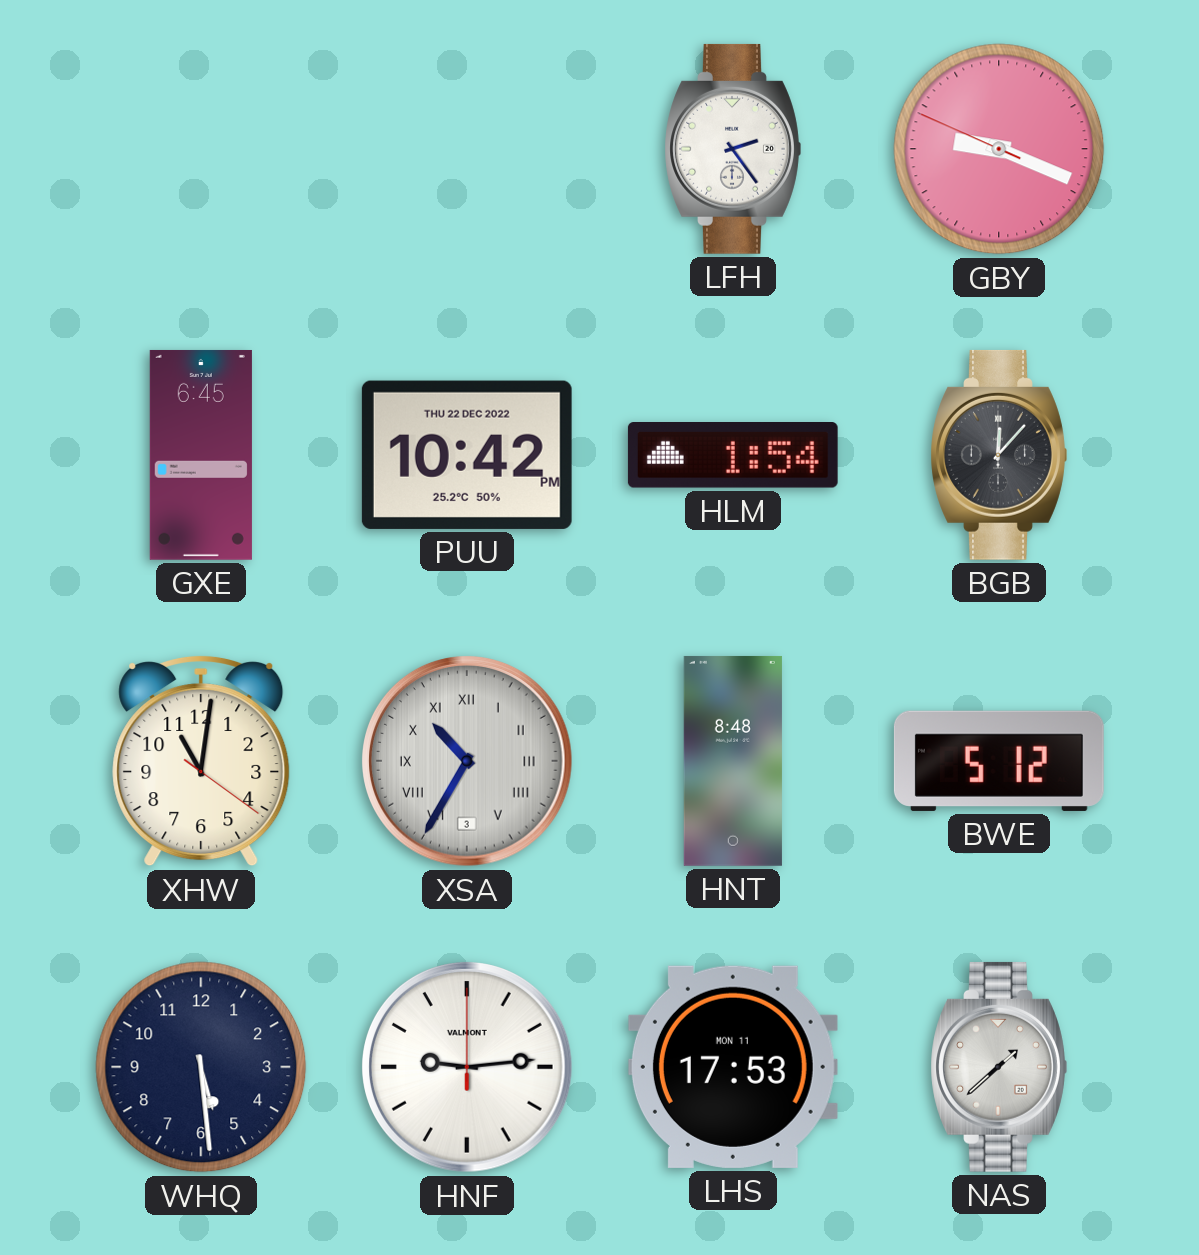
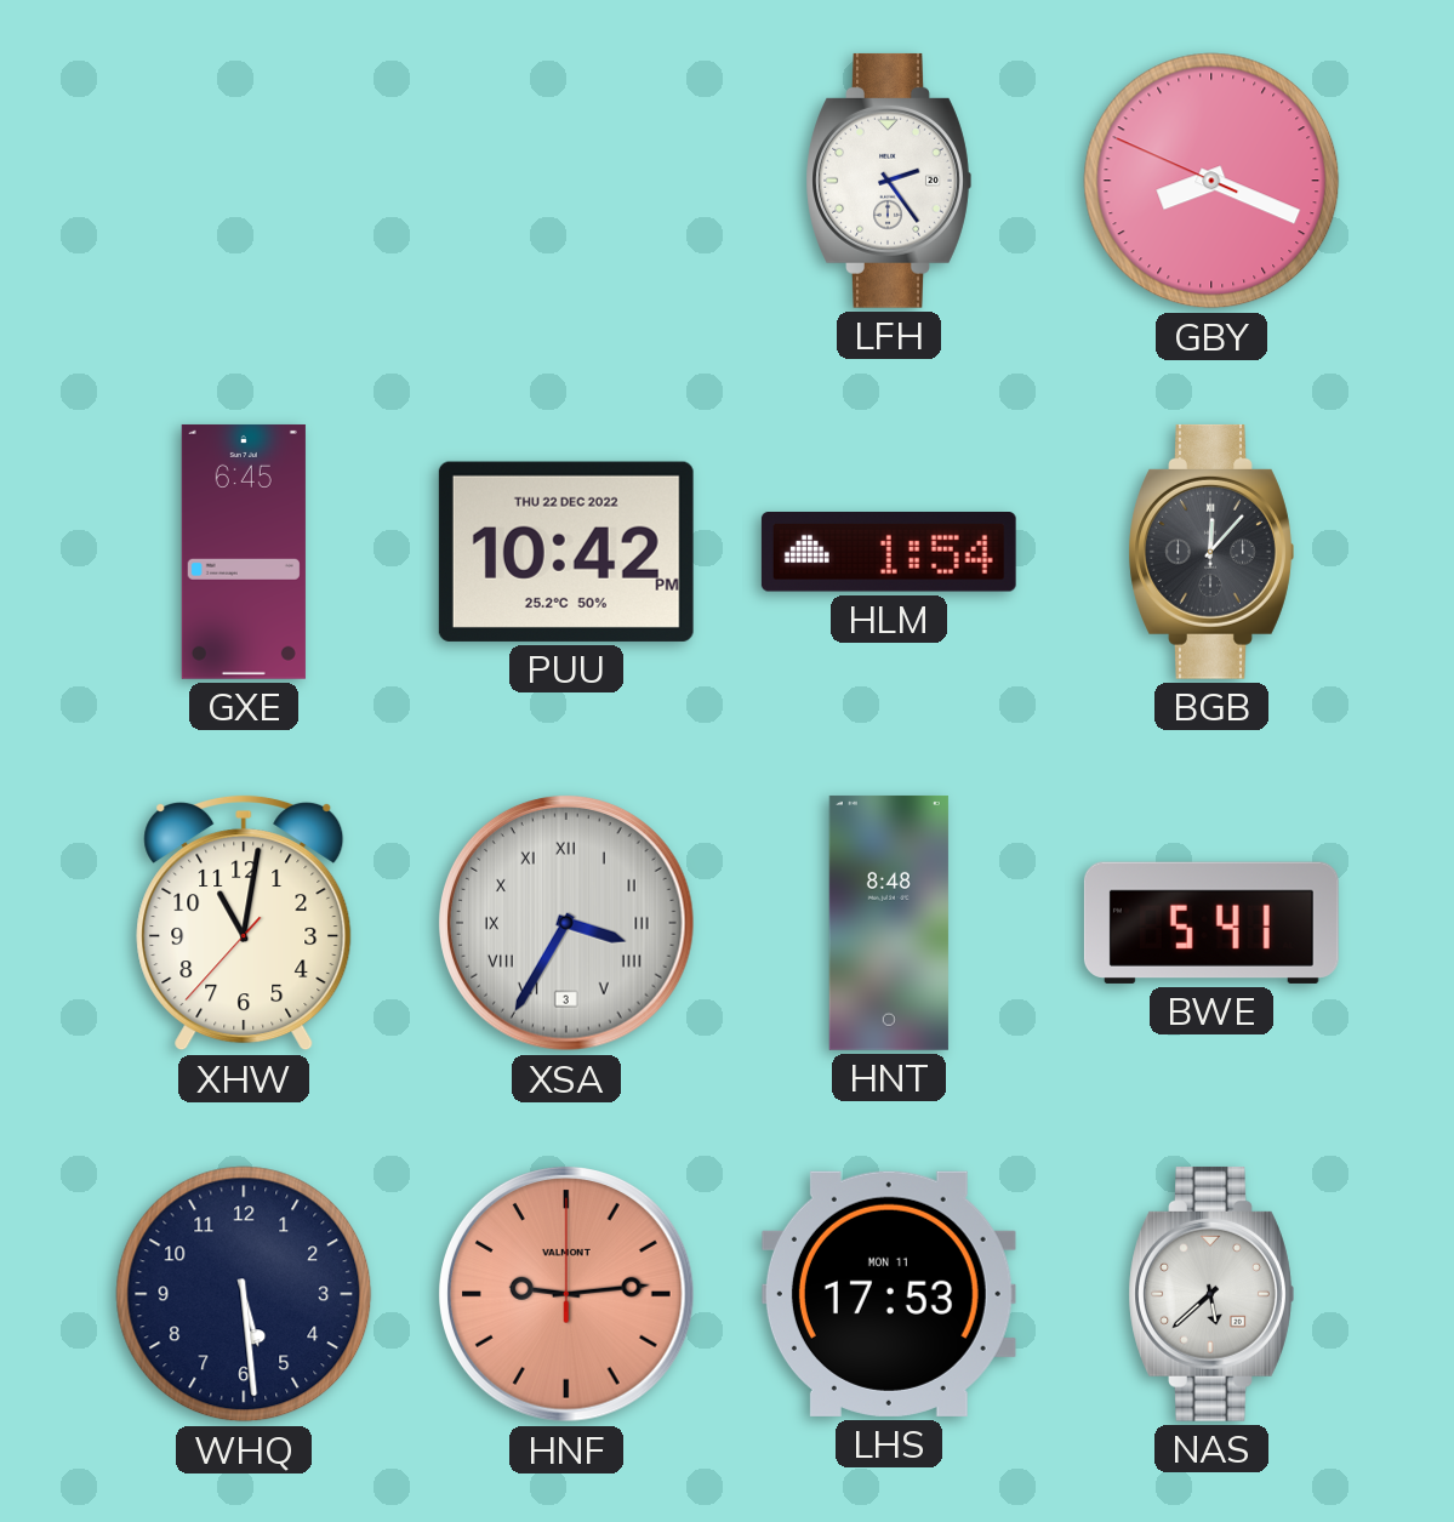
GBY: 9:18 -> 8:18
XHW: 11:01:21 -> 11:01:37
XSA: 10:35 -> 3:35
BWE: 5:12 -> 5:41
HNF dial: white -> salmon
NAS: 1:38 -> 5:38
